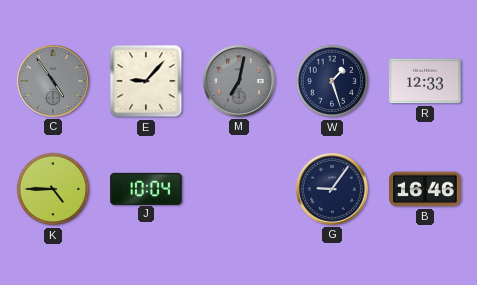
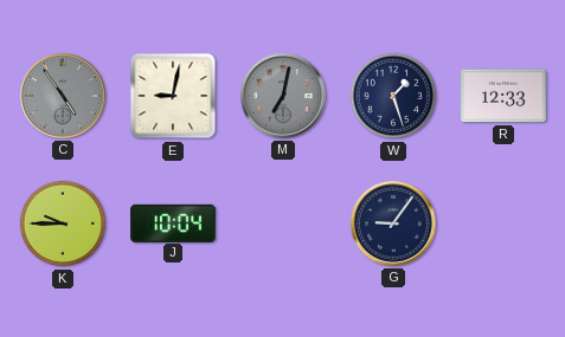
E: 9:07 -> 9:02
K: 4:45 -> 9:45
B: 16:46 -> none
